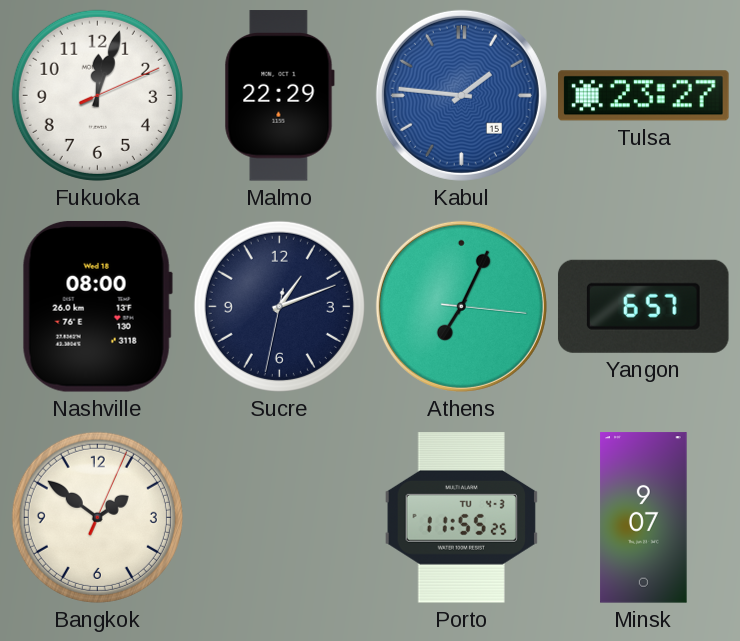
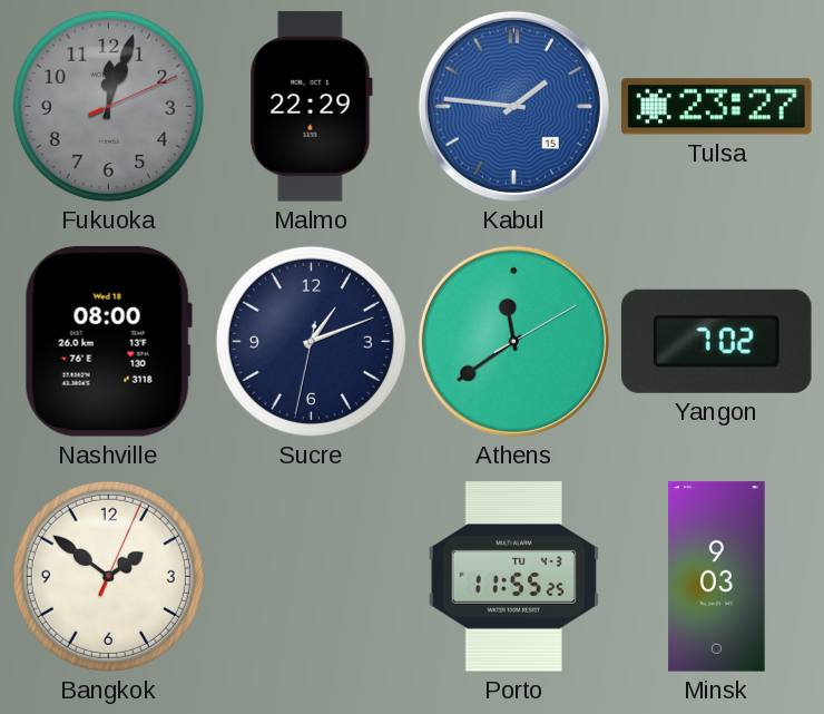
Fukuoka dial: white -> grey
Athens: 7:04 -> 11:39
Yangon: 6:57 -> 7:02
Minsk: 9:07 -> 9:03
